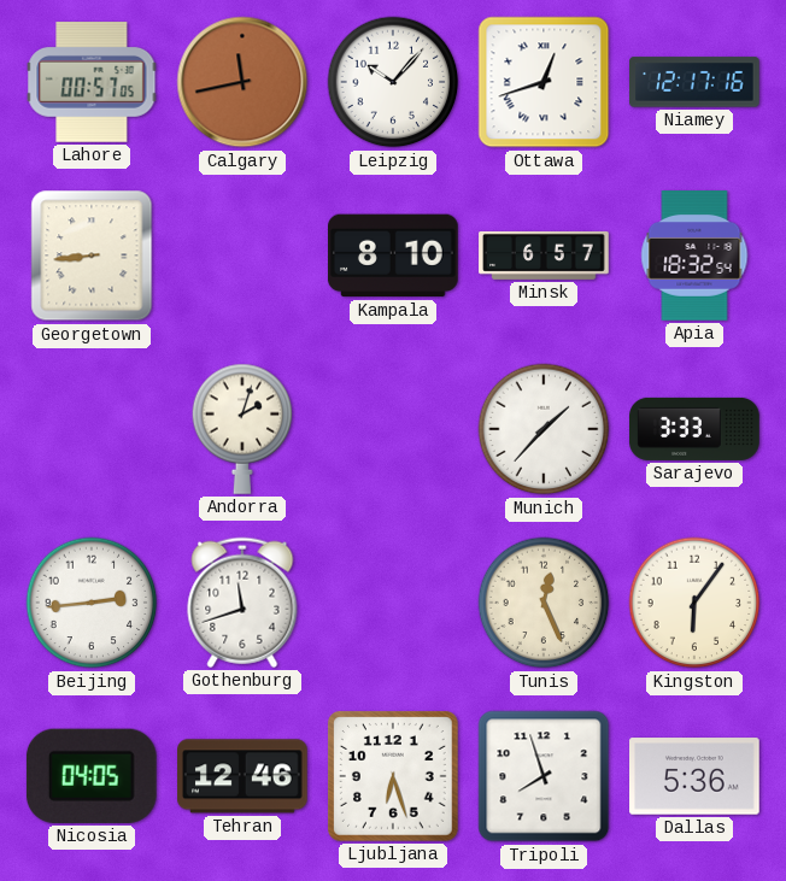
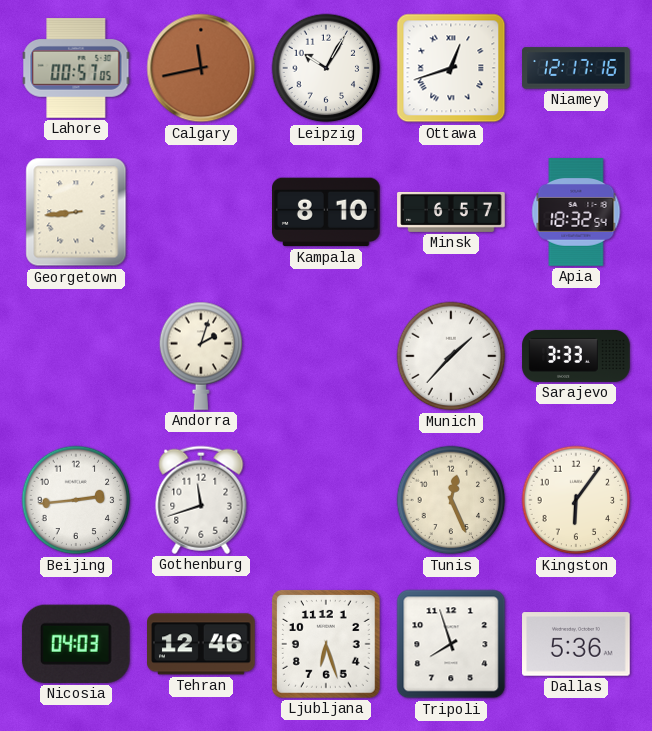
Leipzig: 10:07 -> 10:05
Nicosia: 04:05 -> 04:03
